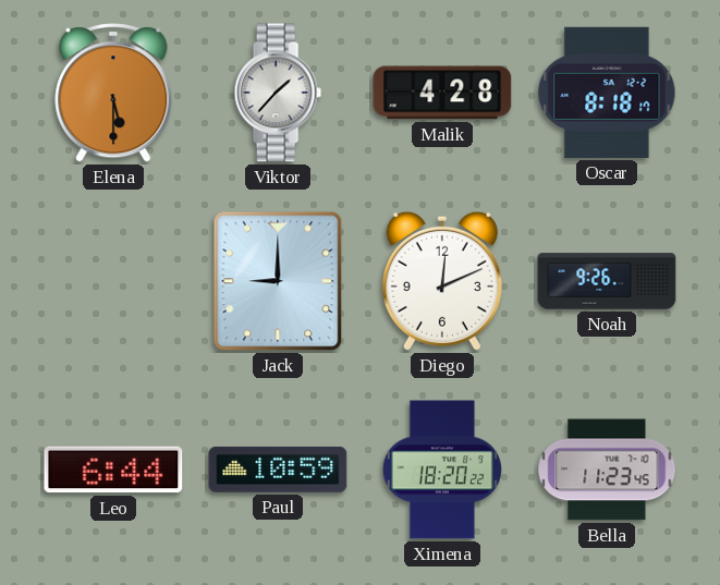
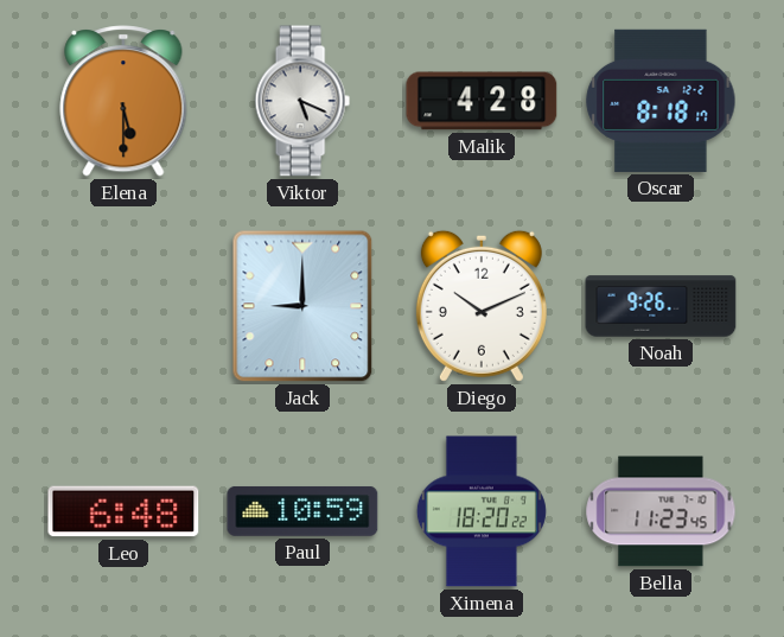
Viktor: 1:37 -> 5:19
Diego: 12:11 -> 10:11
Leo: 6:44 -> 6:48
